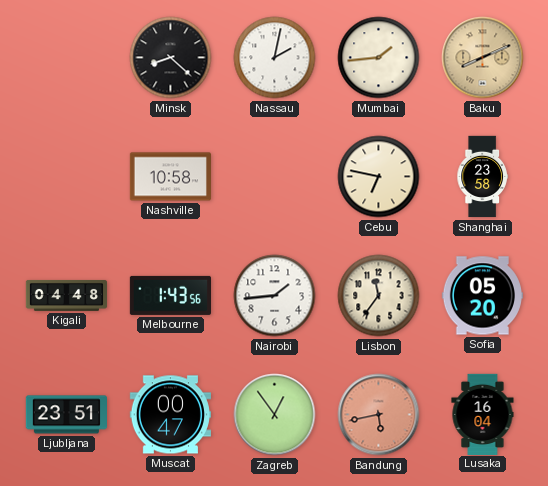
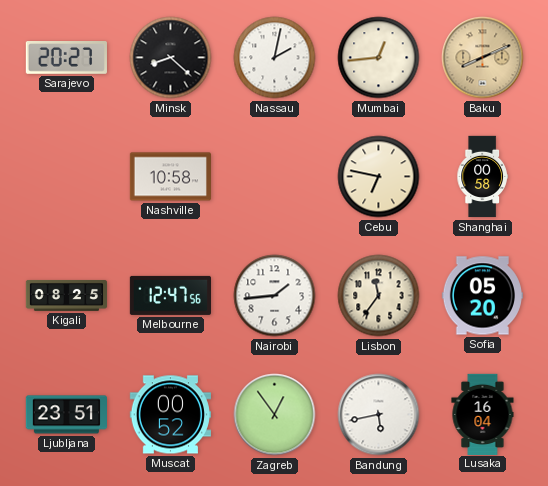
Sarajevo: none -> 20:27
Mumbai: 1:44 -> 12:44
Shanghai: 23:58 -> 00:58
Kigali: 04:48 -> 08:25
Melbourne: 1:43 -> 12:47
Muscat: 00:47 -> 00:52
Bandung dial: salmon -> white
